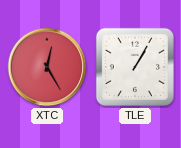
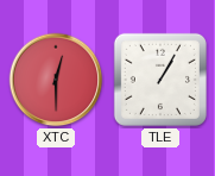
XTC: 12:25 -> 12:30
